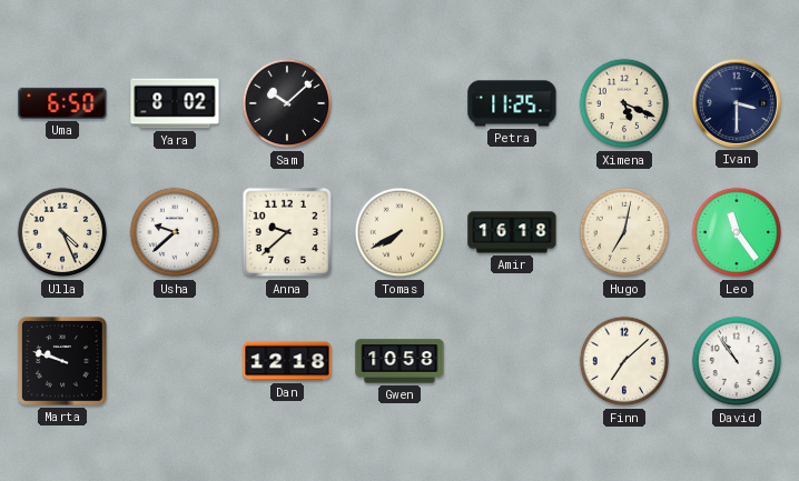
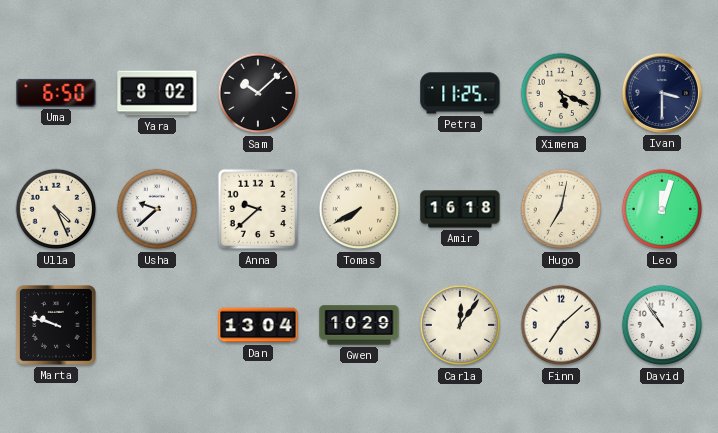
Leo: 11:24 -> 12:03
Dan: 12:18 -> 13:04
Gwen: 10:58 -> 10:29
Carla: none -> 12:06
